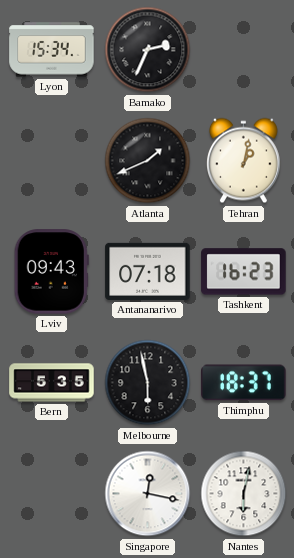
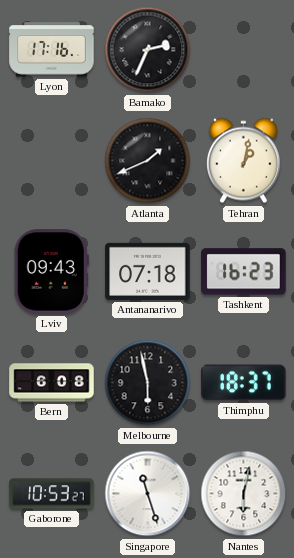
Lyon: 15:34 -> 17:16
Bern: 5:35 -> 6:08
Gaborone: none -> 10:53
Singapore: 12:17 -> 11:27
